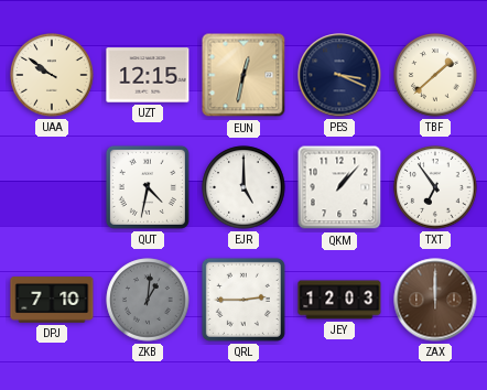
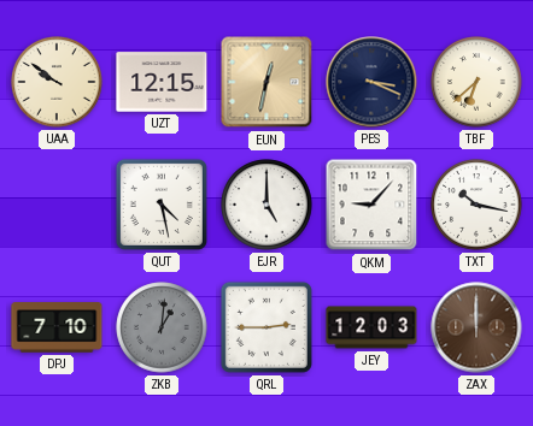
TBF: 1:38 -> 6:38
QUT: 4:32 -> 4:28
QKM: 1:07 -> 9:07
TXT: 6:54 -> 10:17
